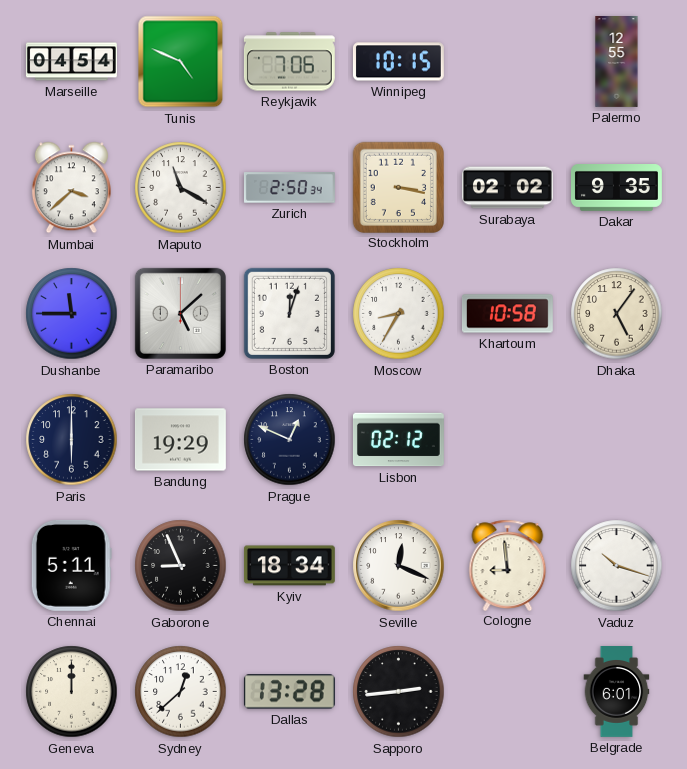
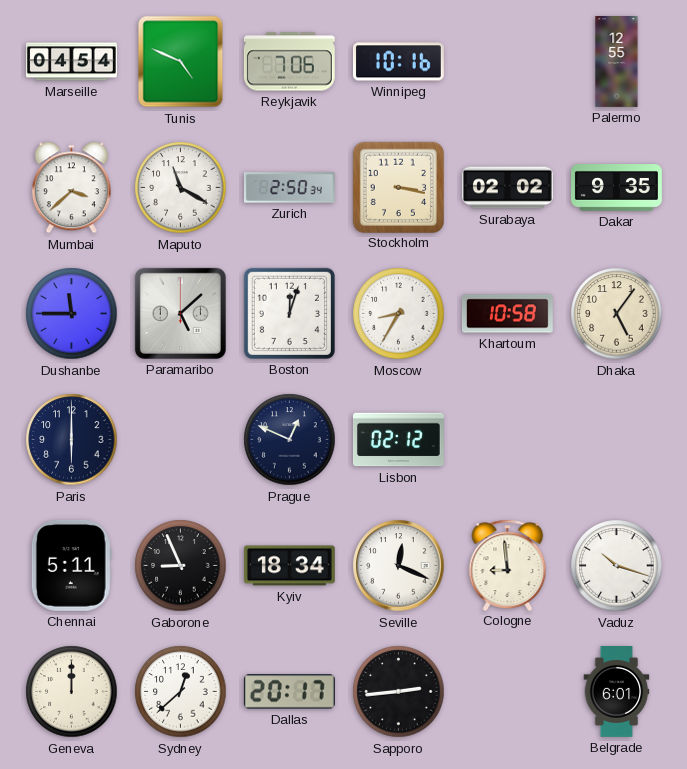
Winnipeg: 10:15 -> 10:16
Bandung: 19:29 -> none
Dallas: 13:28 -> 20:17
